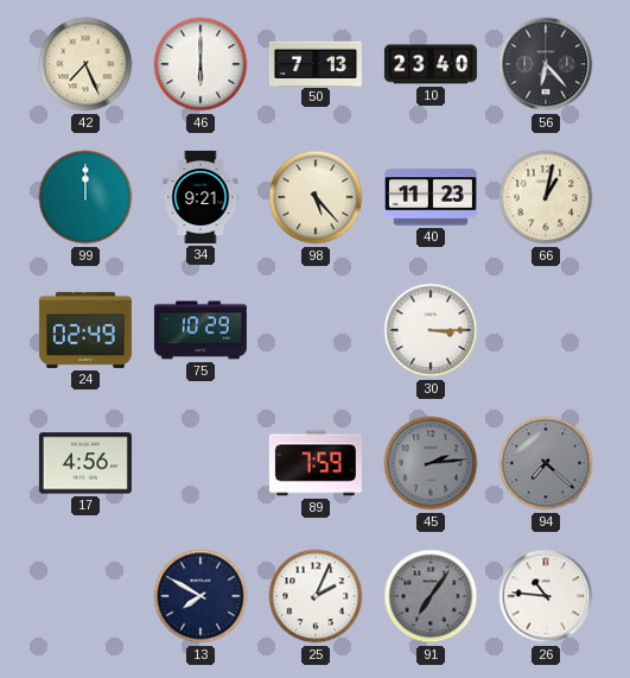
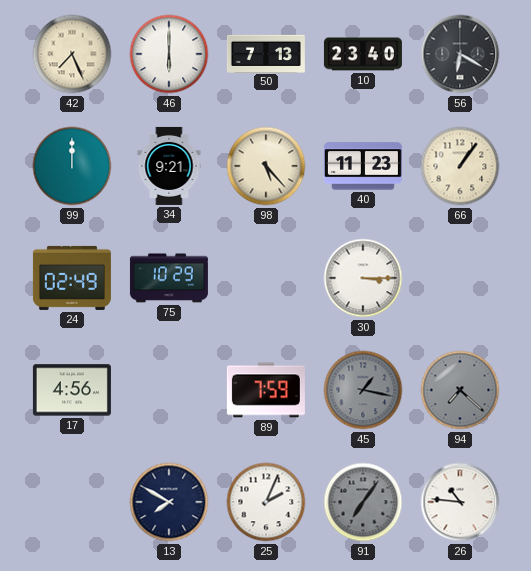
56: 6:23 -> 6:20
66: 1:02 -> 1:06
45: 2:14 -> 1:17
